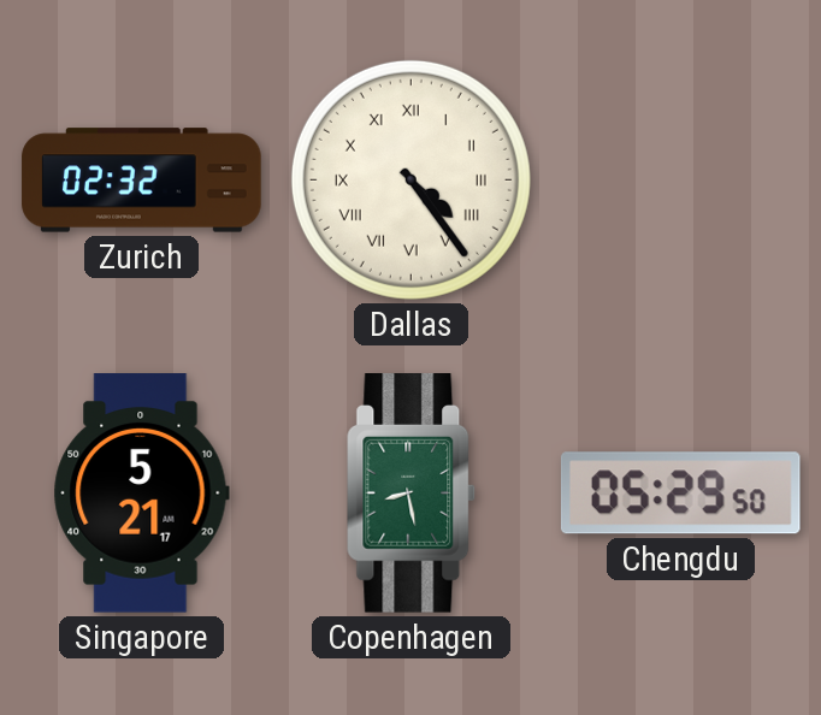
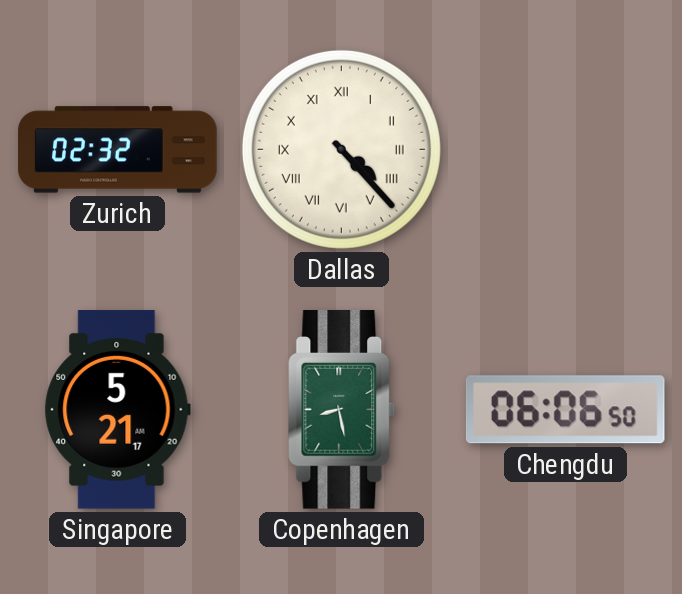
Dallas: 4:24 -> 4:23
Chengdu: 05:29 -> 06:06
